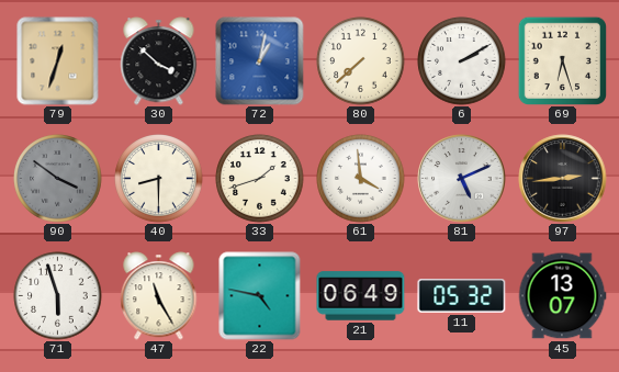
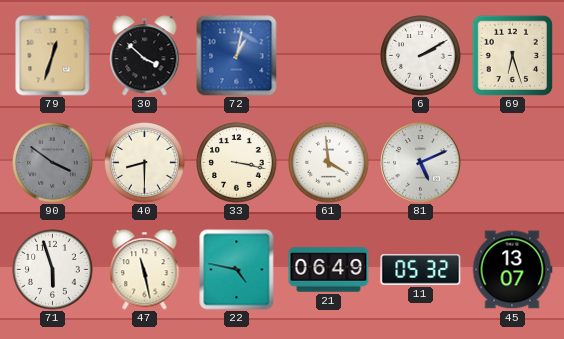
80: 7:38 -> none
33: 1:42 -> 3:17
97: 2:44 -> none
47: 11:25 -> 11:28
